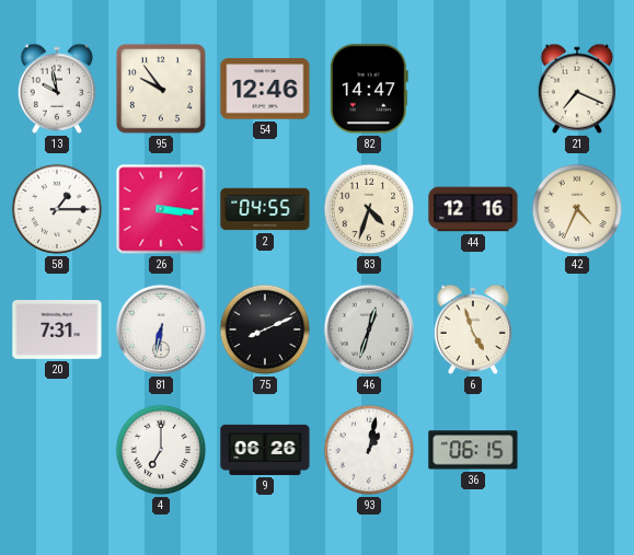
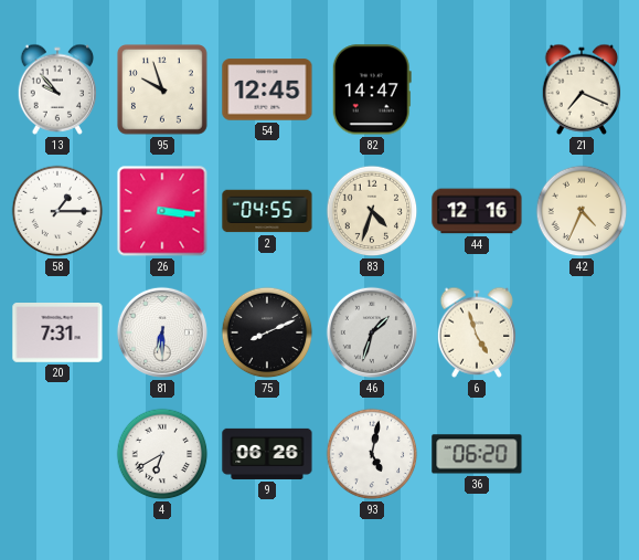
13: 9:58 -> 9:53
95: 9:54 -> 9:57
54: 12:46 -> 12:45
81: 6:32 -> 6:30
46: 12:33 -> 1:33
4: 7:00 -> 6:40
93: 1:02 -> 5:02
36: 06:15 -> 06:20
